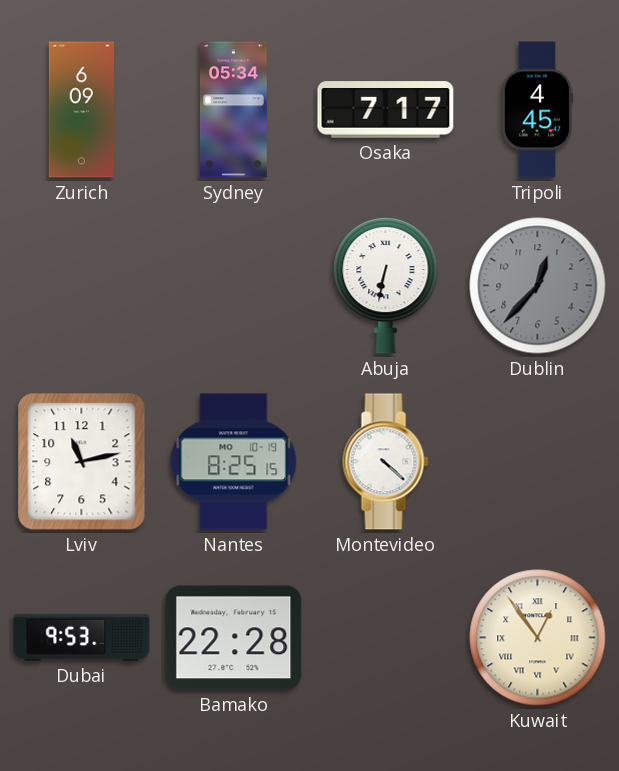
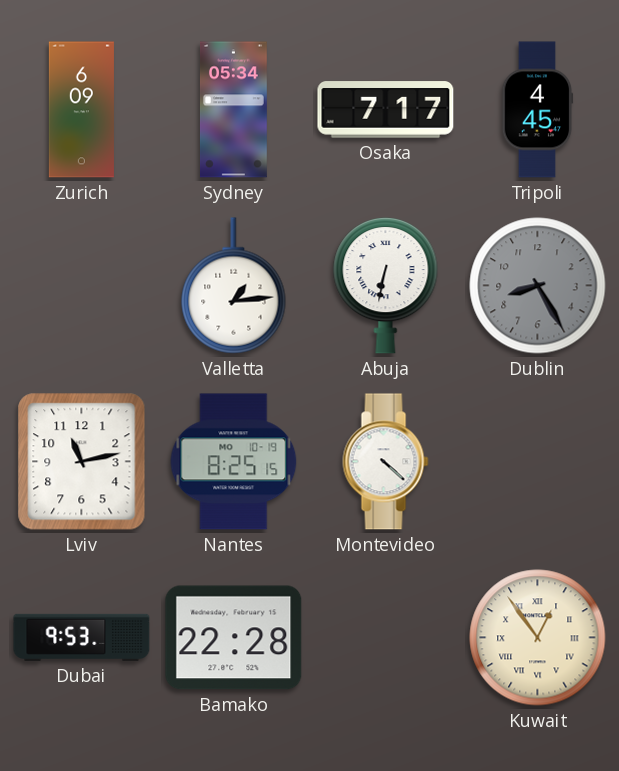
Valletta: none -> 1:14
Dublin: 12:37 -> 8:25
